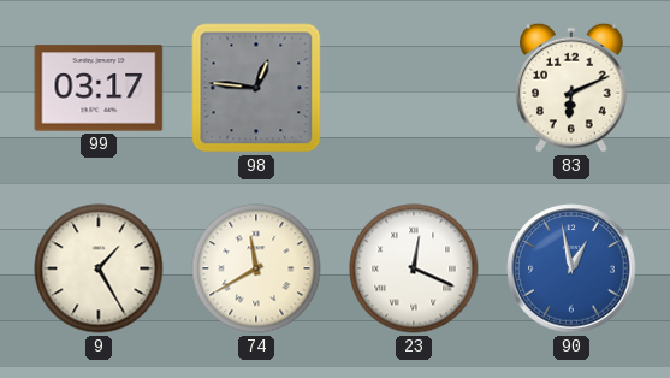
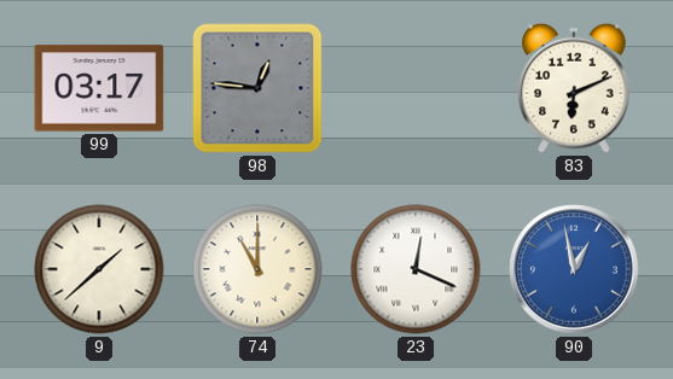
9: 1:25 -> 1:38
74: 11:40 -> 11:00
